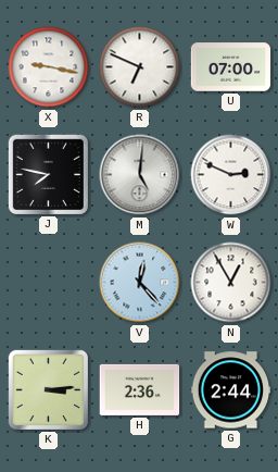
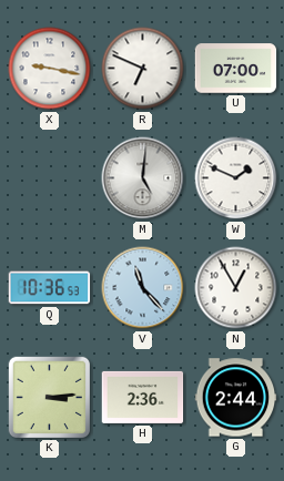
J: 7:47 -> none
W: 2:49 -> 1:49
Q: none -> 10:36
V: 12:23 -> 11:23
